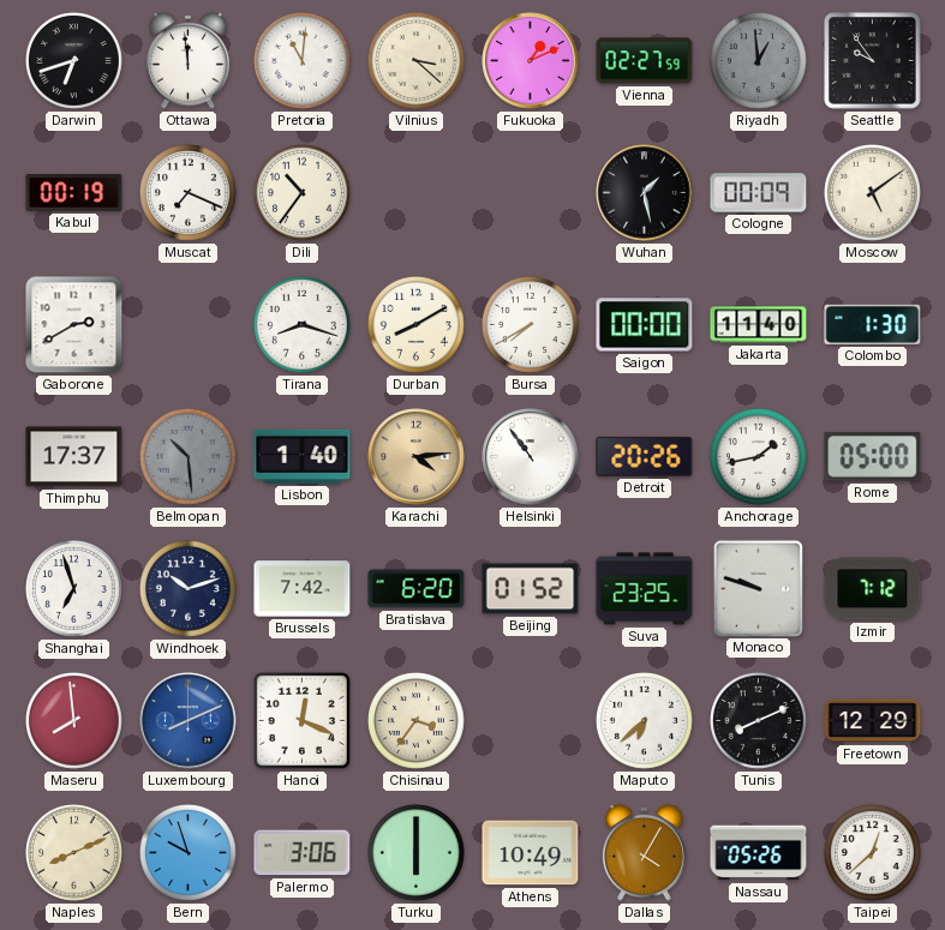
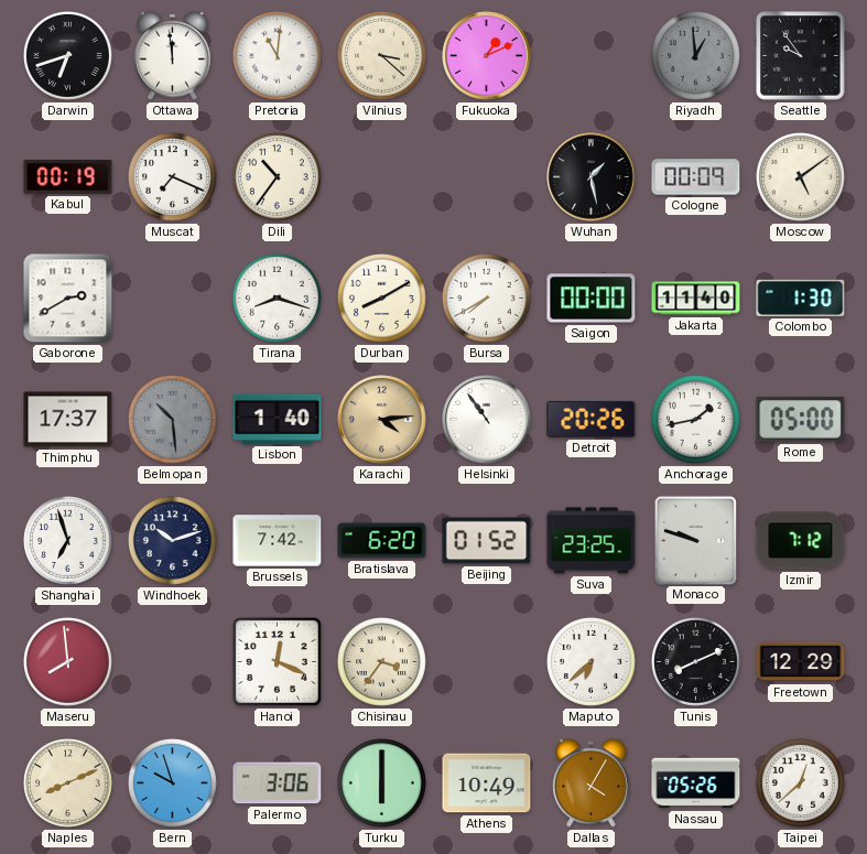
Vienna: 02:27 -> none
Luxembourg: 8:11 -> none
